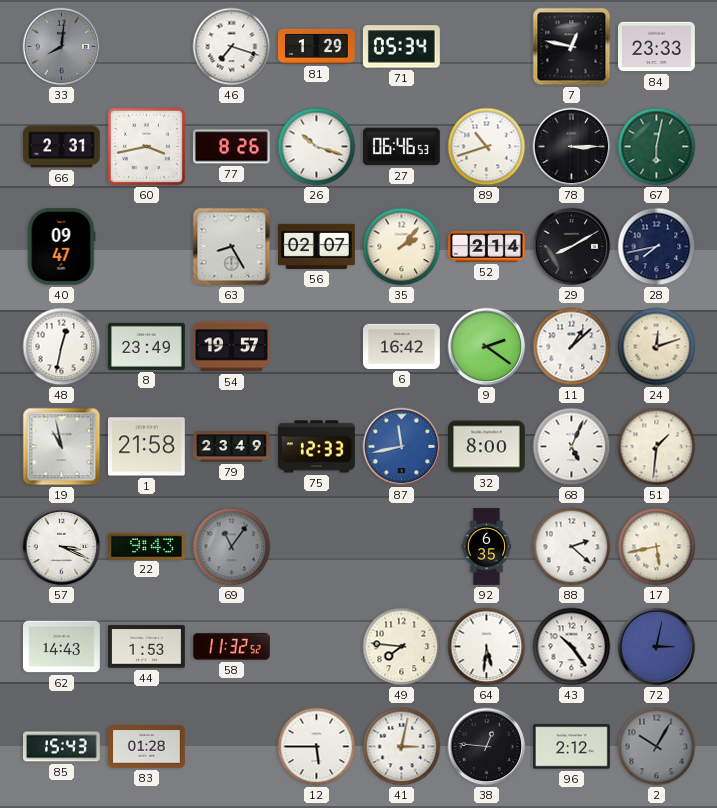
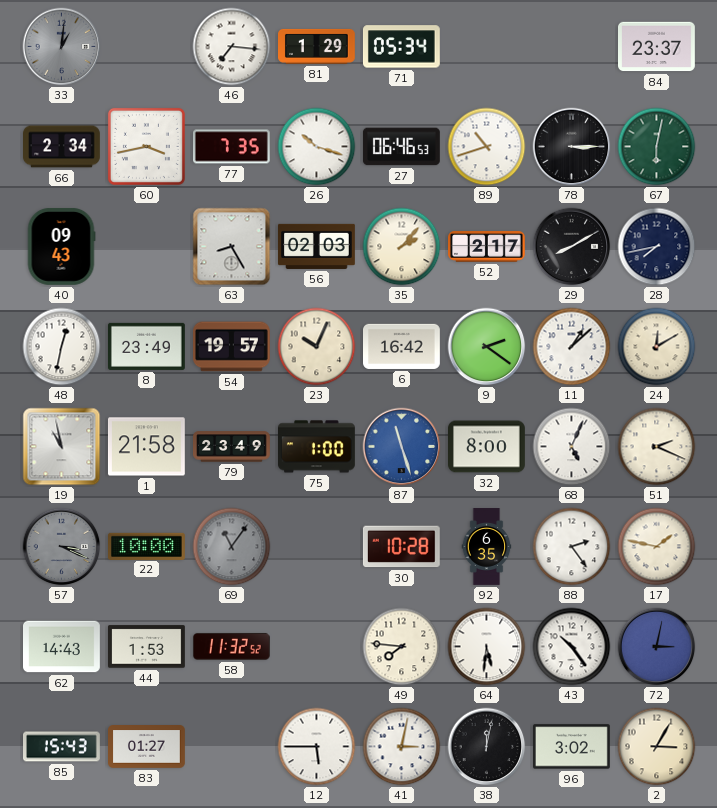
33: 8:01 -> 1:01
46: 7:18 -> 7:16
7: 12:47 -> none
84: 23:33 -> 23:37
66: 2:31 -> 2:34
77: 8:26 -> 7:35
40: 09:47 -> 09:43
56: 02:07 -> 02:03
52: 2:14 -> 2:17
23: none -> 10:04
24: 12:12 -> 12:10
75: 12:33 -> 1:00
87: 11:43 -> 11:27
51: 1:31 -> 2:19
57 dial: white -> grey
22: 9:43 -> 10:00
30: none -> 10:28
88: 2:22 -> 2:24
17: 5:43 -> 1:47
83: 01:28 -> 01:27
38: 12:46 -> 12:02
96: 2:12 -> 3:02
2: 10:05 -> 3:05
2 dial: grey -> cream
